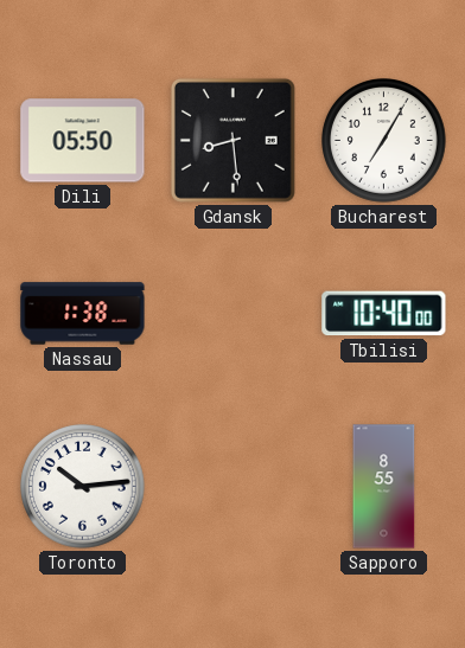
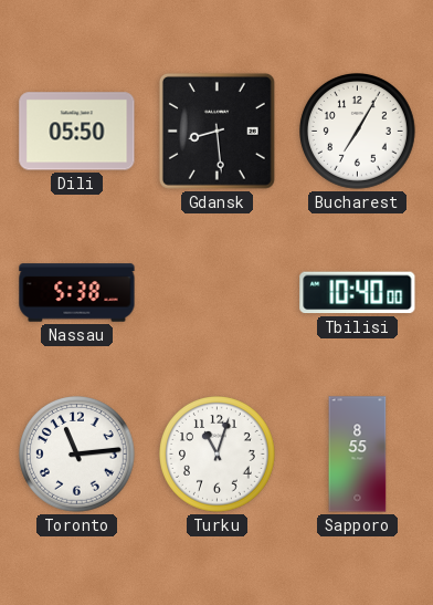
Nassau: 1:38 -> 5:38
Toronto: 10:14 -> 11:14
Turku: none -> 11:03
